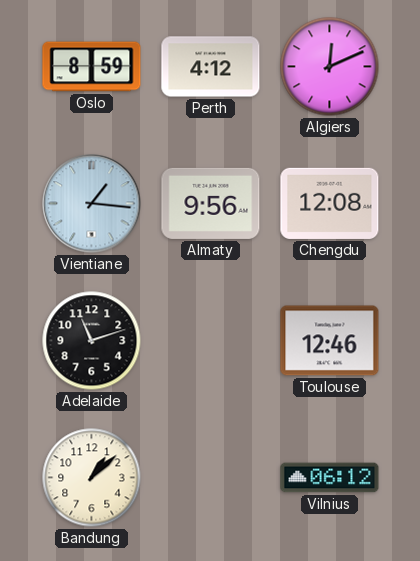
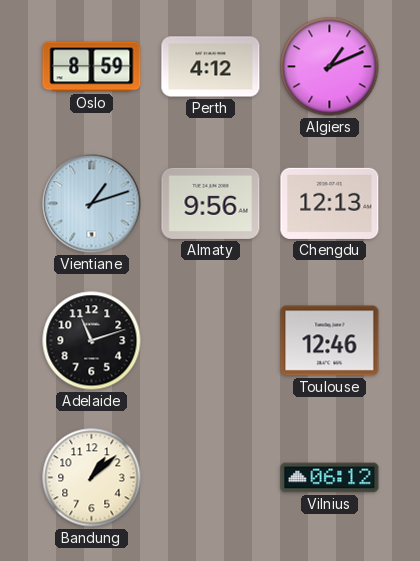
Algiers: 12:11 -> 1:11
Vientiane: 1:16 -> 1:12
Chengdu: 12:08 -> 12:13
